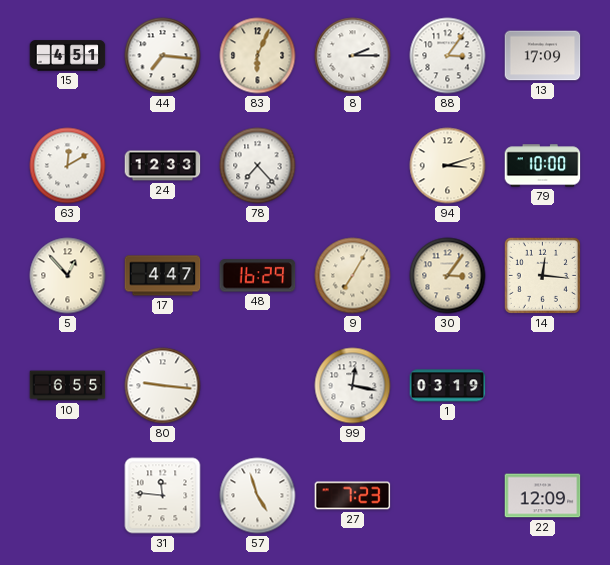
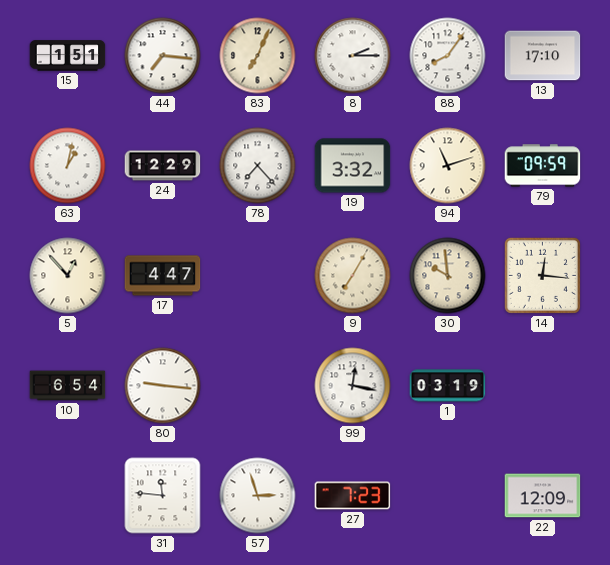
15: 4:51 -> 1:51
83: 6:04 -> 7:04
88: 3:06 -> 8:06
13: 17:09 -> 17:10
63: 12:10 -> 1:02
24: 12:33 -> 12:29
19: none -> 3:32
94: 3:12 -> 11:12
79: 10:00 -> 09:59
48: 16:29 -> none
30: 3:06 -> 9:59
10: 6:55 -> 6:54
57: 4:57 -> 2:57
